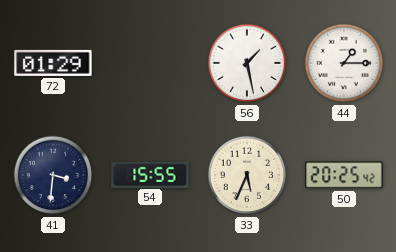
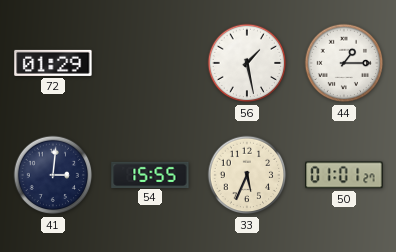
41: 3:31 -> 3:01
50: 20:25 -> 01:01
